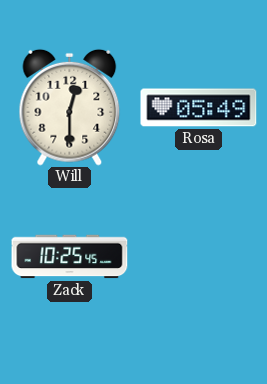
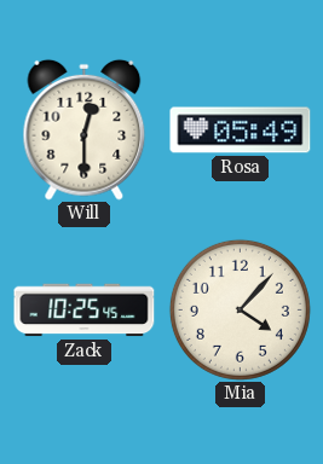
Mia: none -> 4:07
